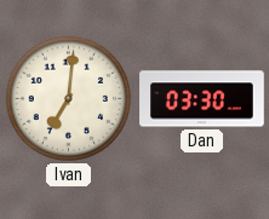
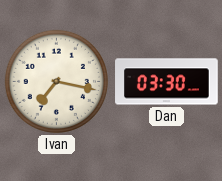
Ivan: 7:01 -> 7:17
